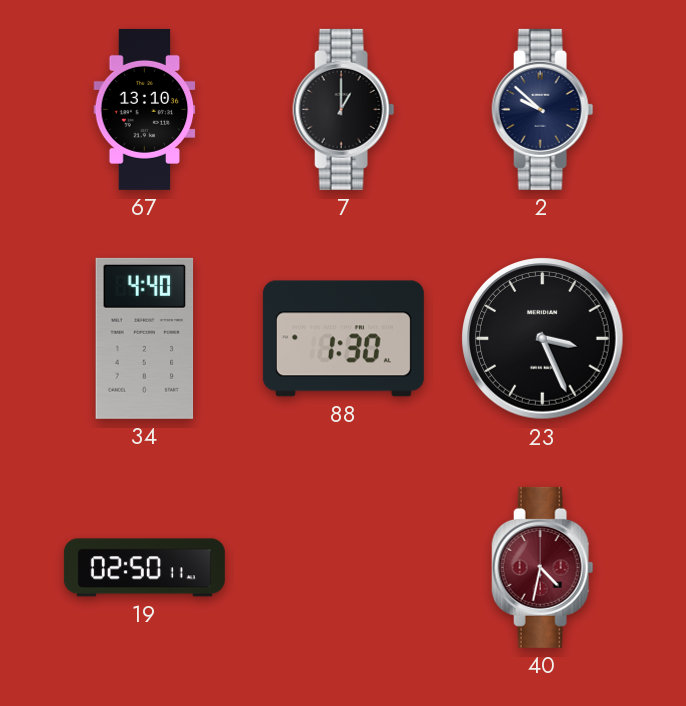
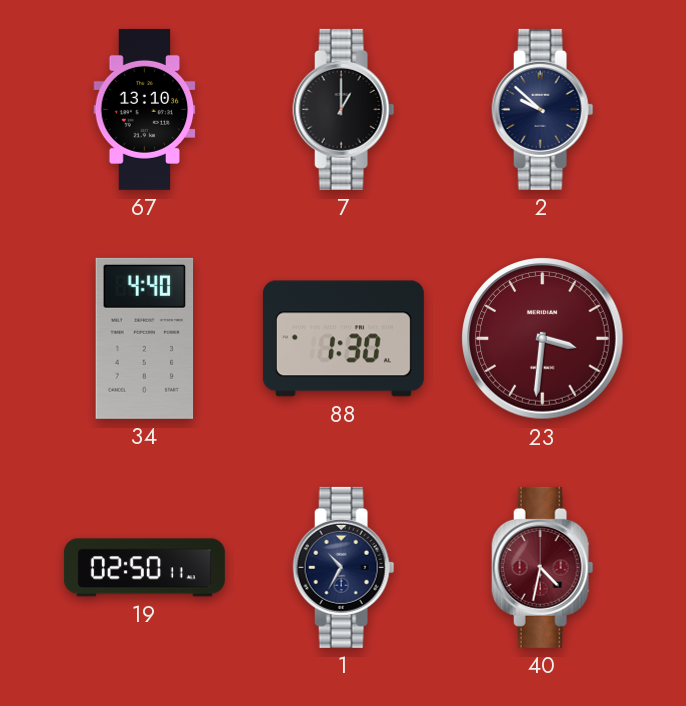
23: 3:26 -> 3:31
23 dial: black -> burgundy
1: none -> 10:35
